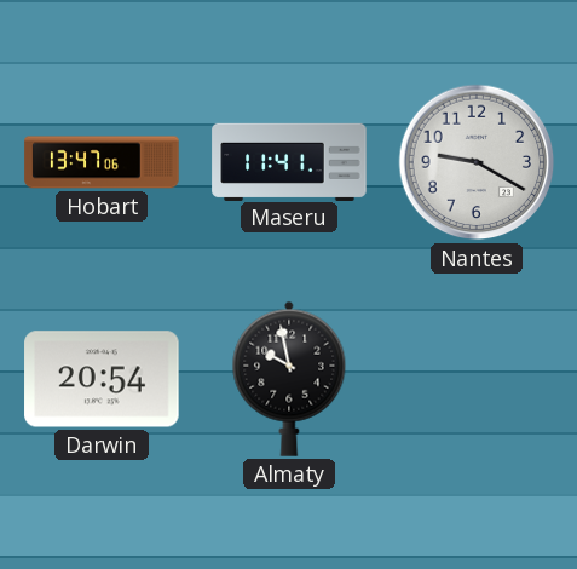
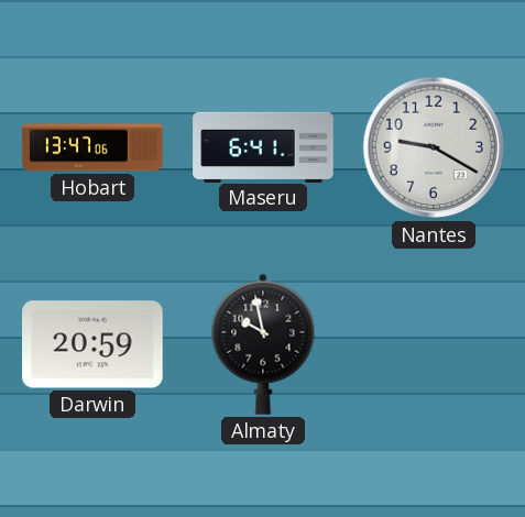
Maseru: 11:41 -> 6:41
Darwin: 20:54 -> 20:59
